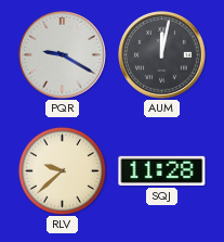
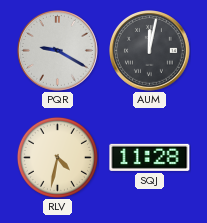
RLV: 9:38 -> 4:32
